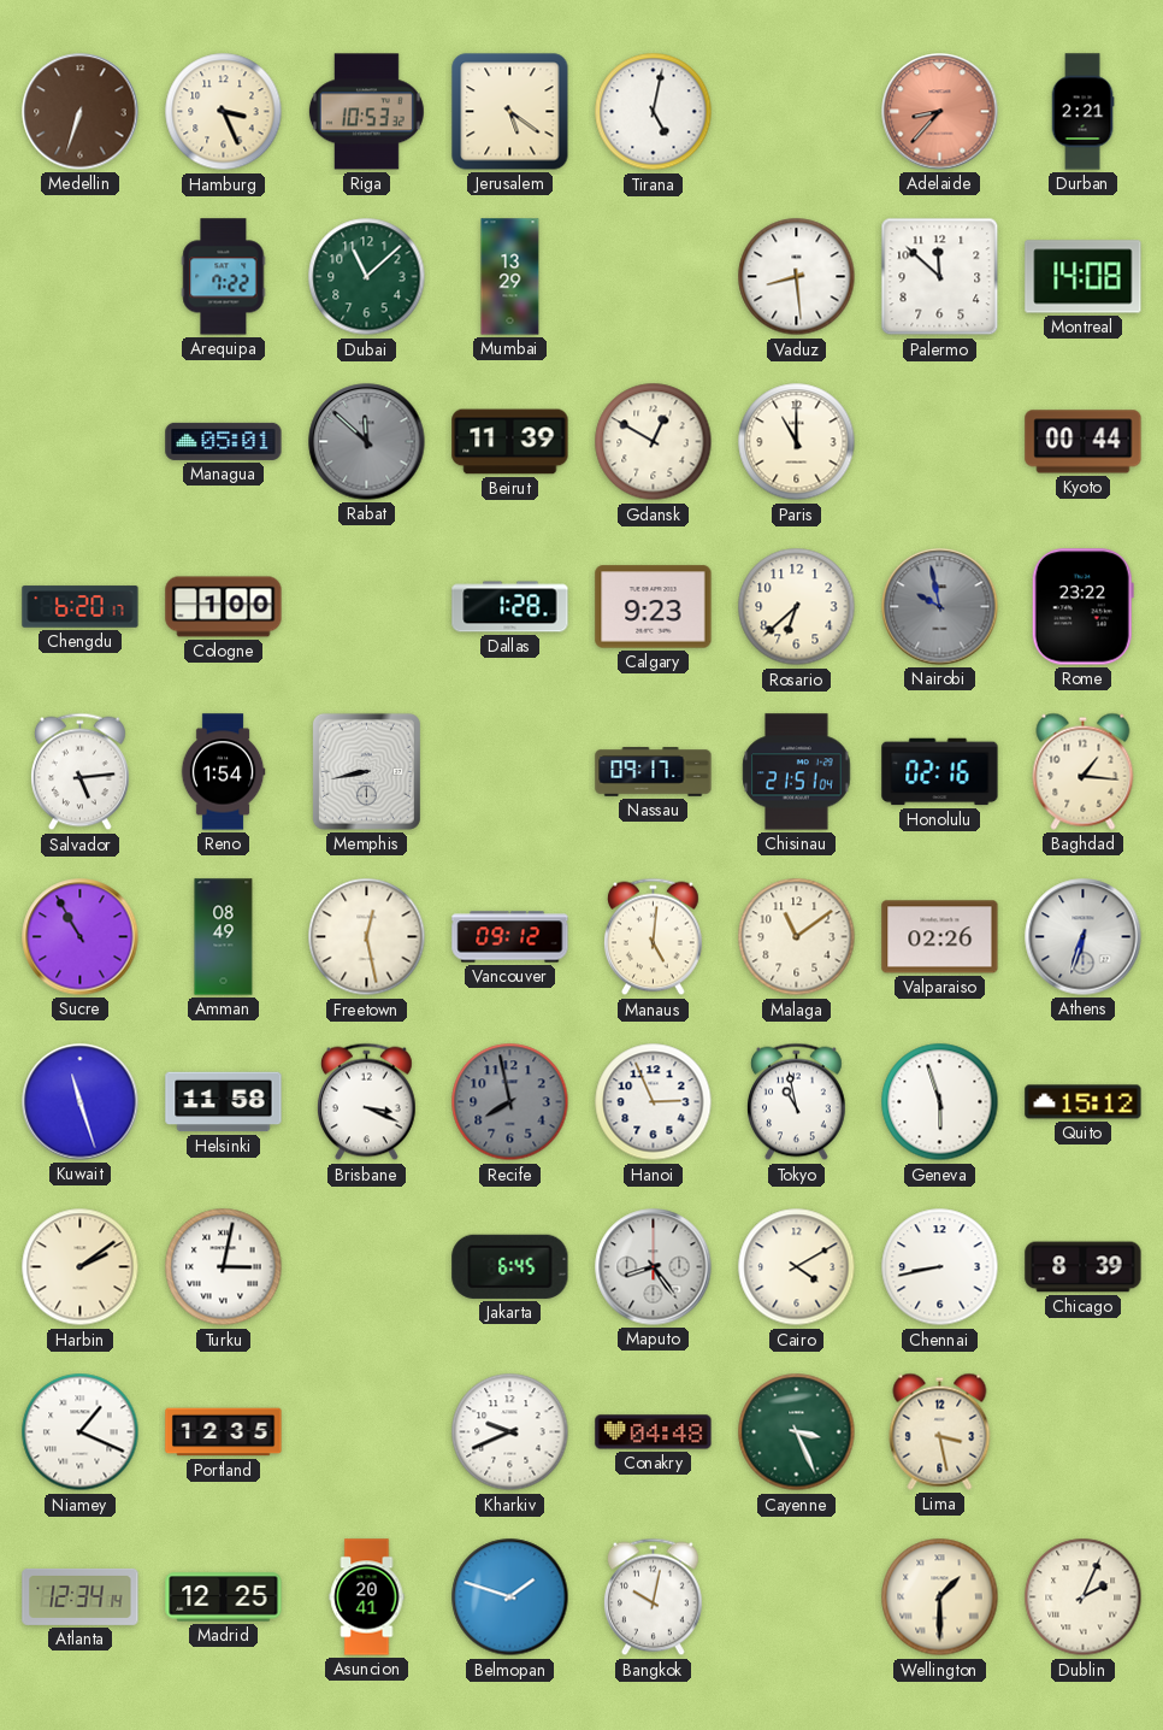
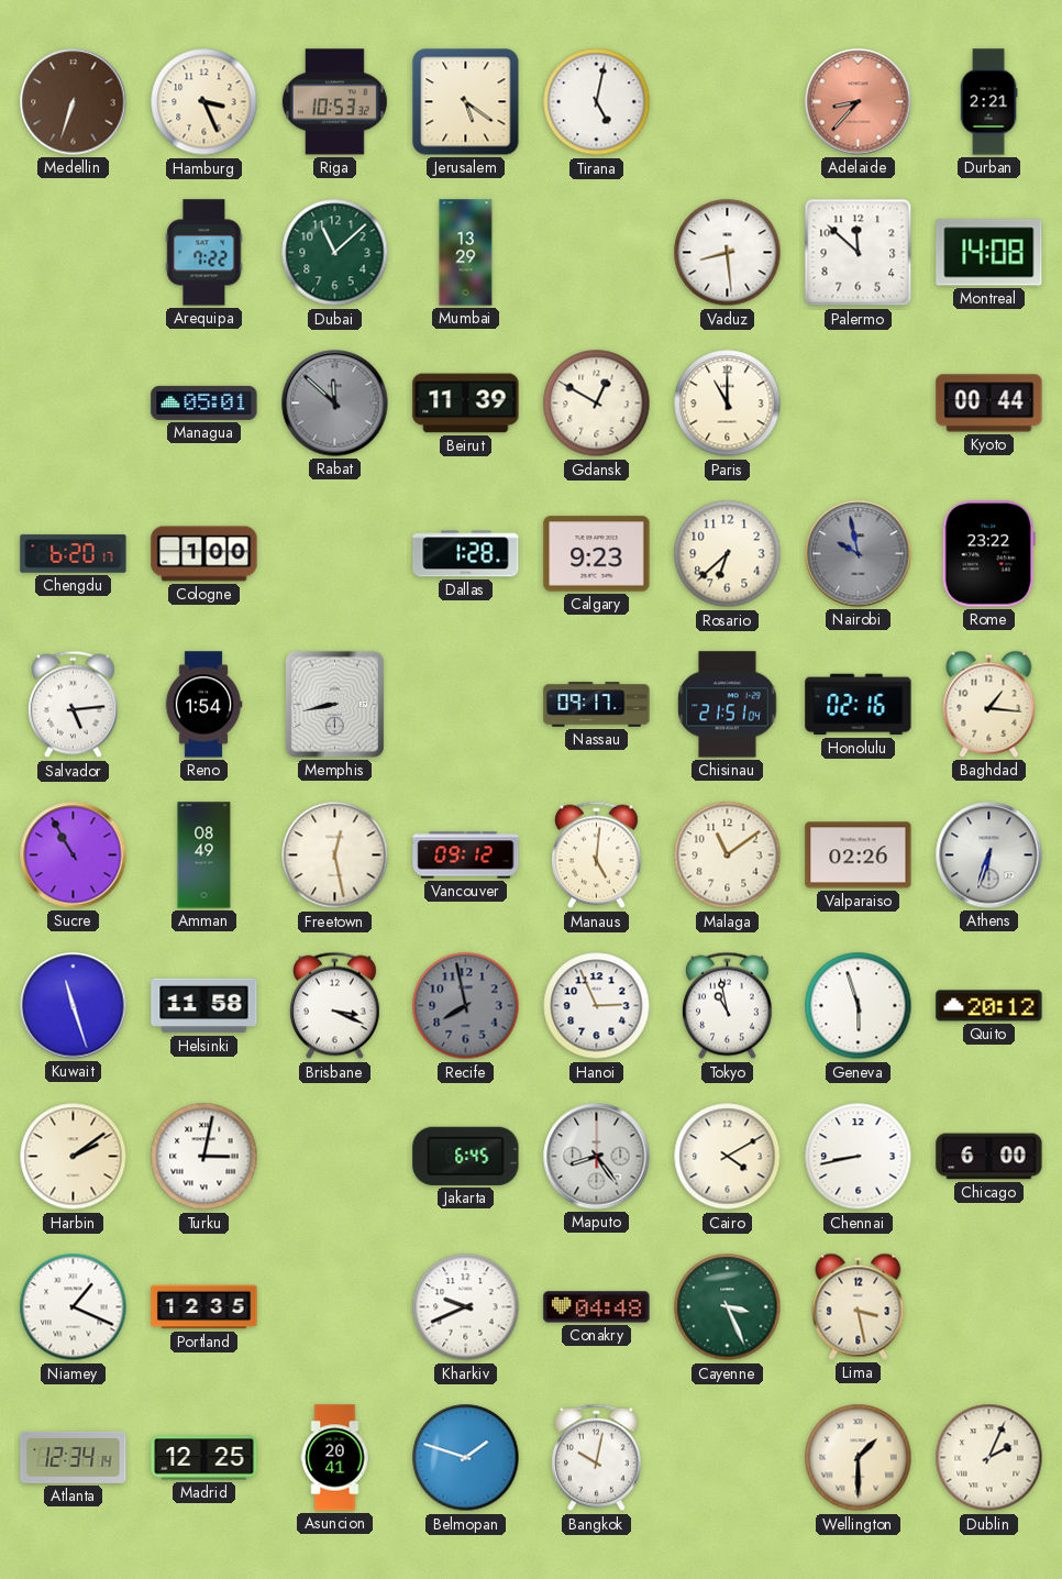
Quito: 15:12 -> 20:12
Chicago: 8:39 -> 6:00
